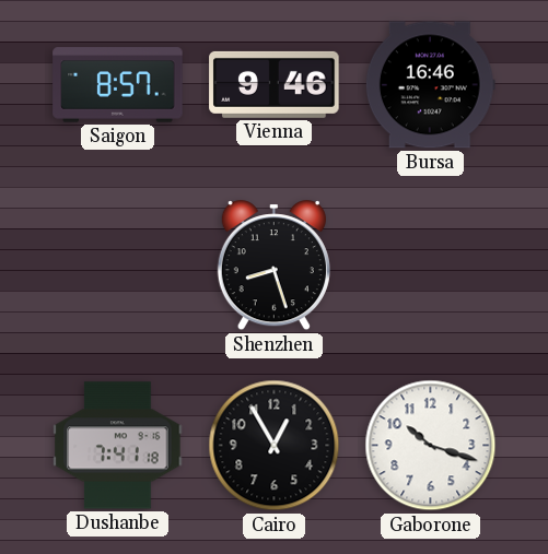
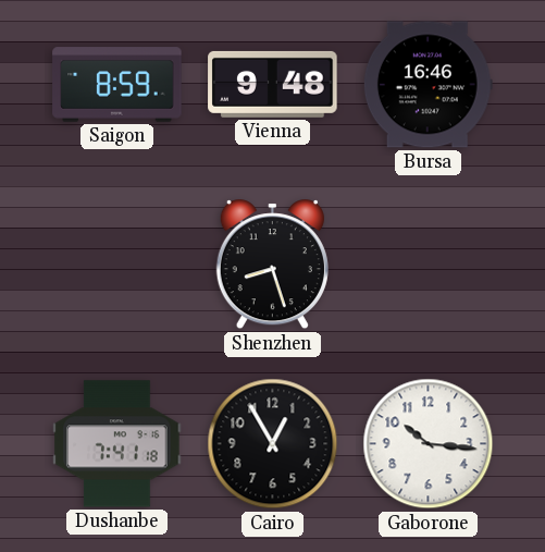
Saigon: 8:57 -> 8:59
Vienna: 9:46 -> 9:48
Gaborone: 10:18 -> 10:16
